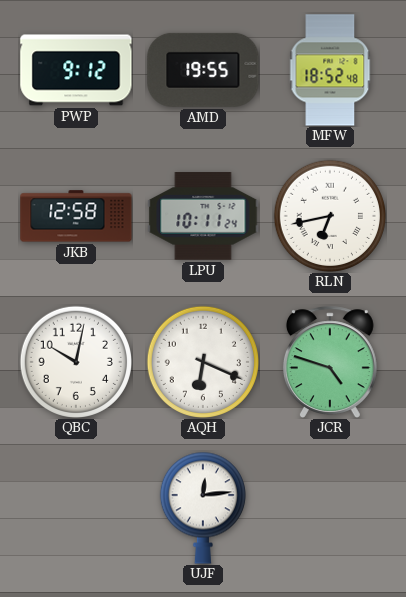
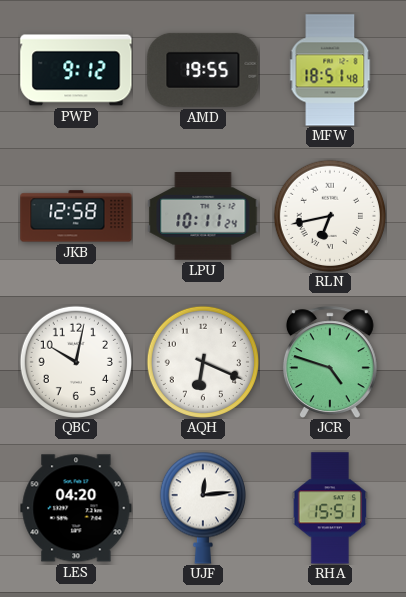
MFW: 18:52 -> 18:51
LES: none -> 04:20
RHA: none -> 15:51
